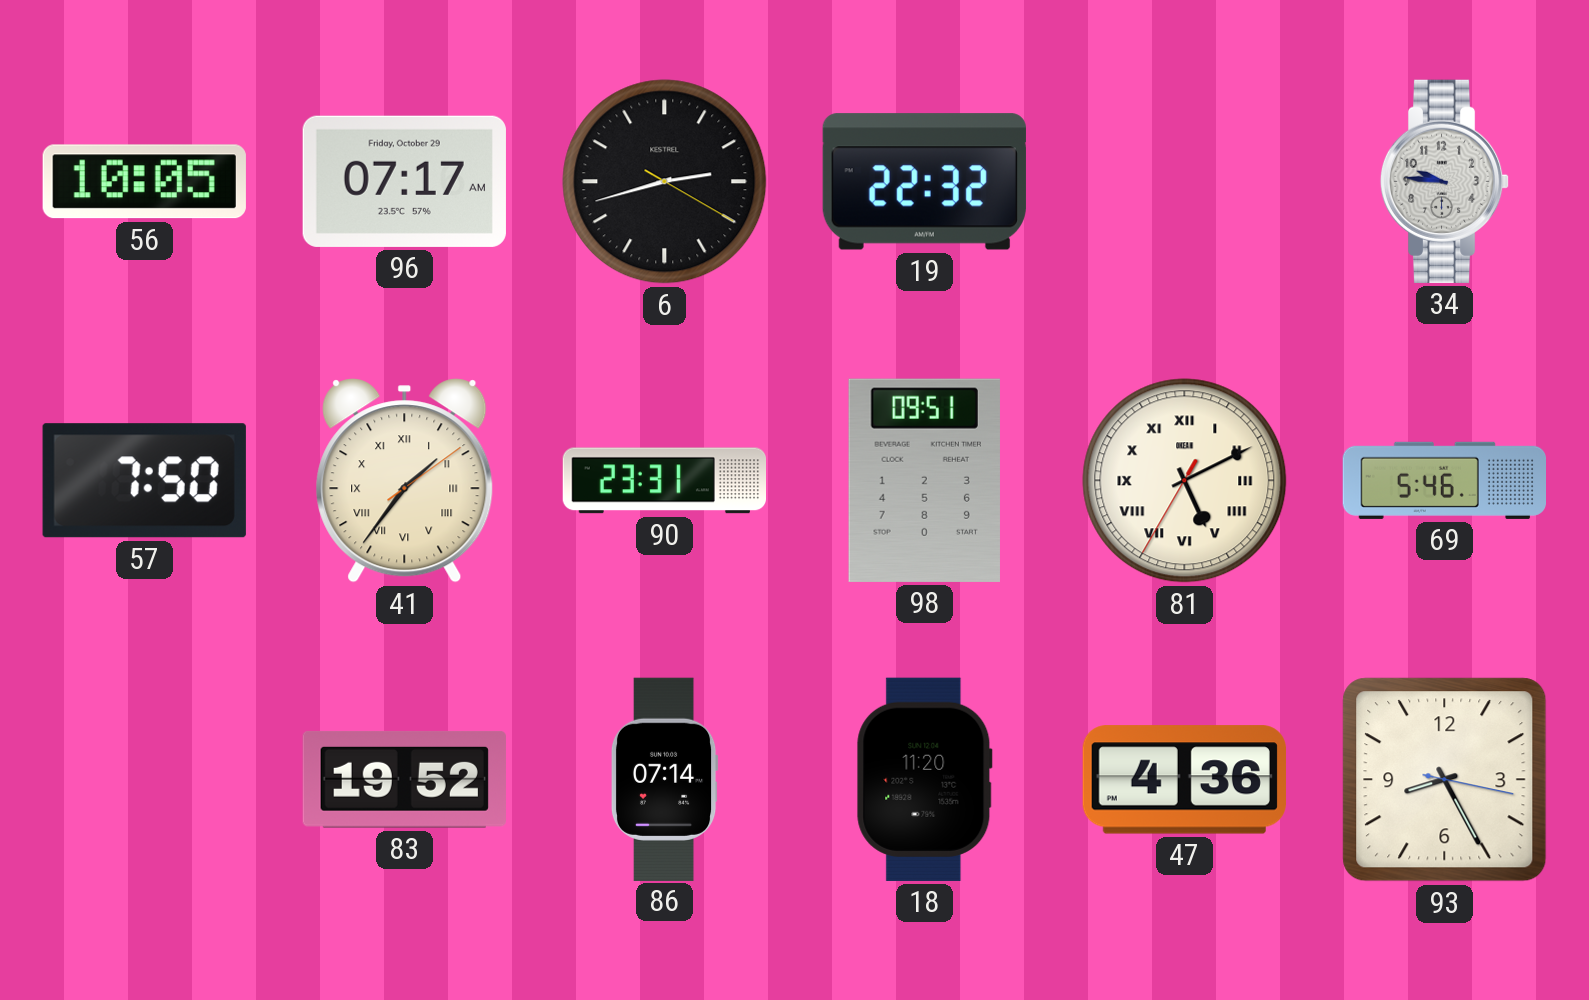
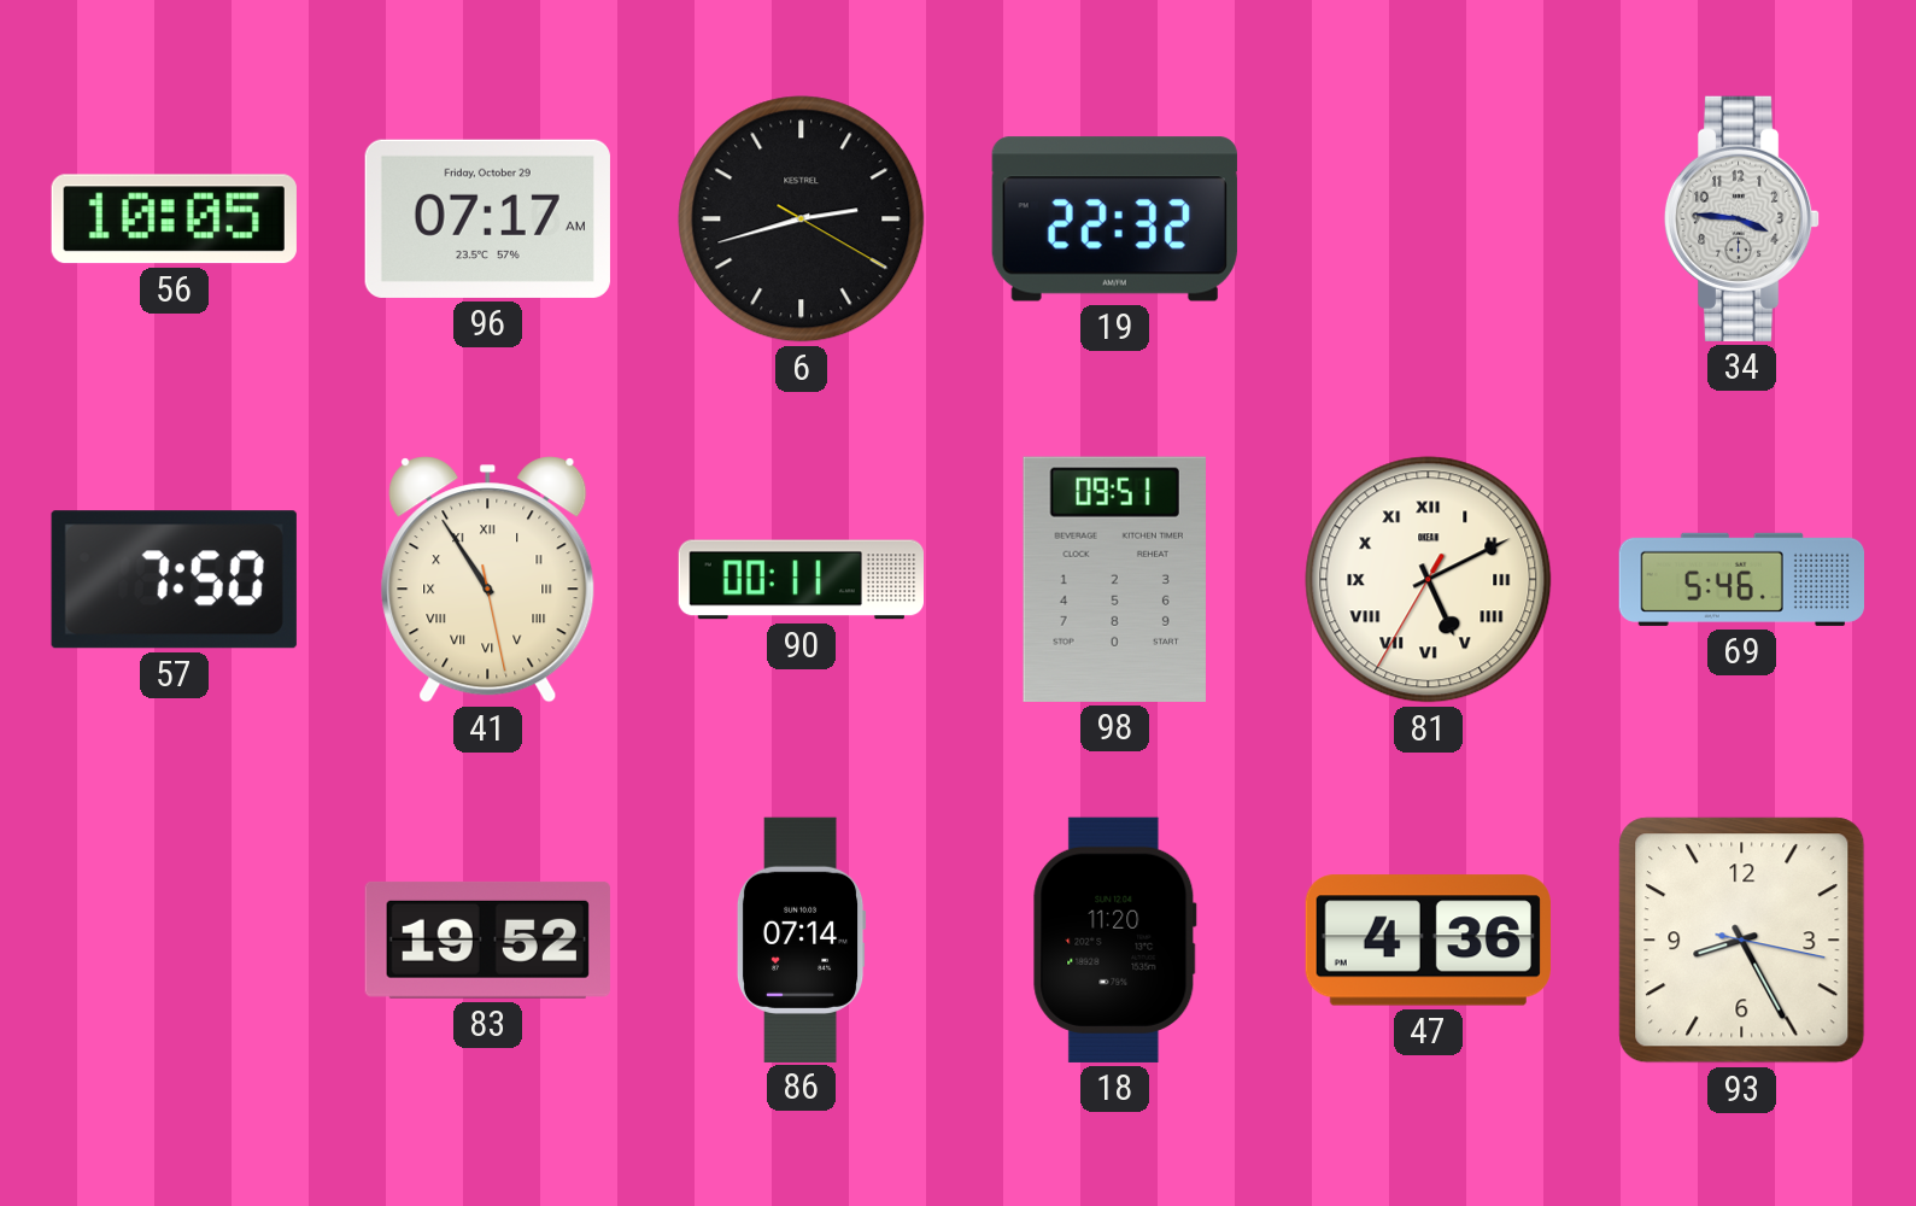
34: 9:46 -> 3:46
41: 1:36 -> 10:54
90: 23:31 -> 00:11
